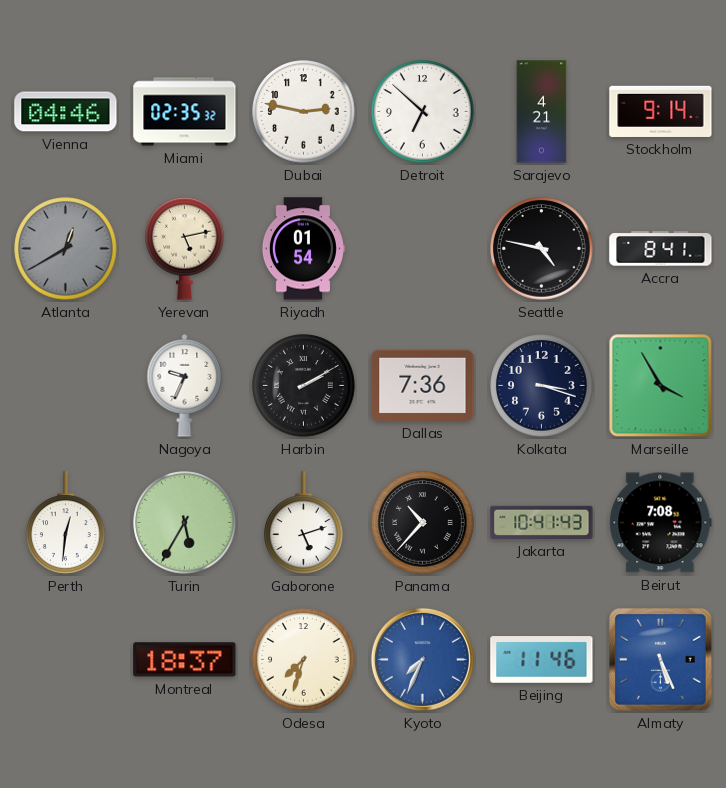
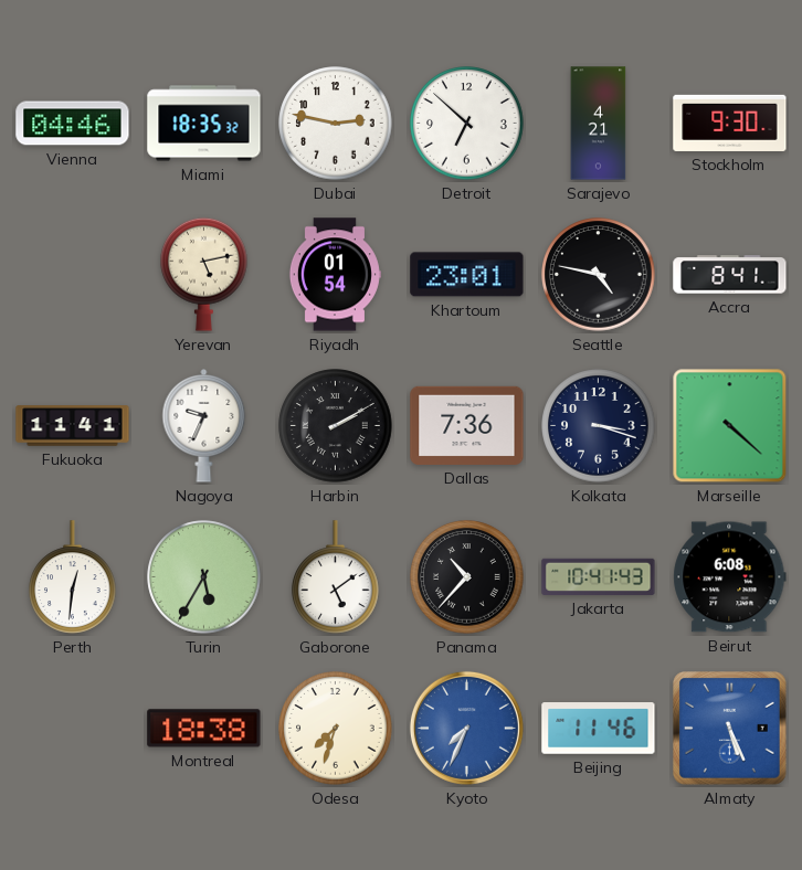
Miami: 02:35 -> 18:35
Stockholm: 9:14 -> 9:30
Atlanta: 12:40 -> none
Khartoum: none -> 23:01
Fukuoka: none -> 11:41
Marseille: 3:55 -> 4:22
Gaborone: 5:12 -> 5:09
Beirut: 7:08 -> 6:08
Montreal: 18:37 -> 18:38
